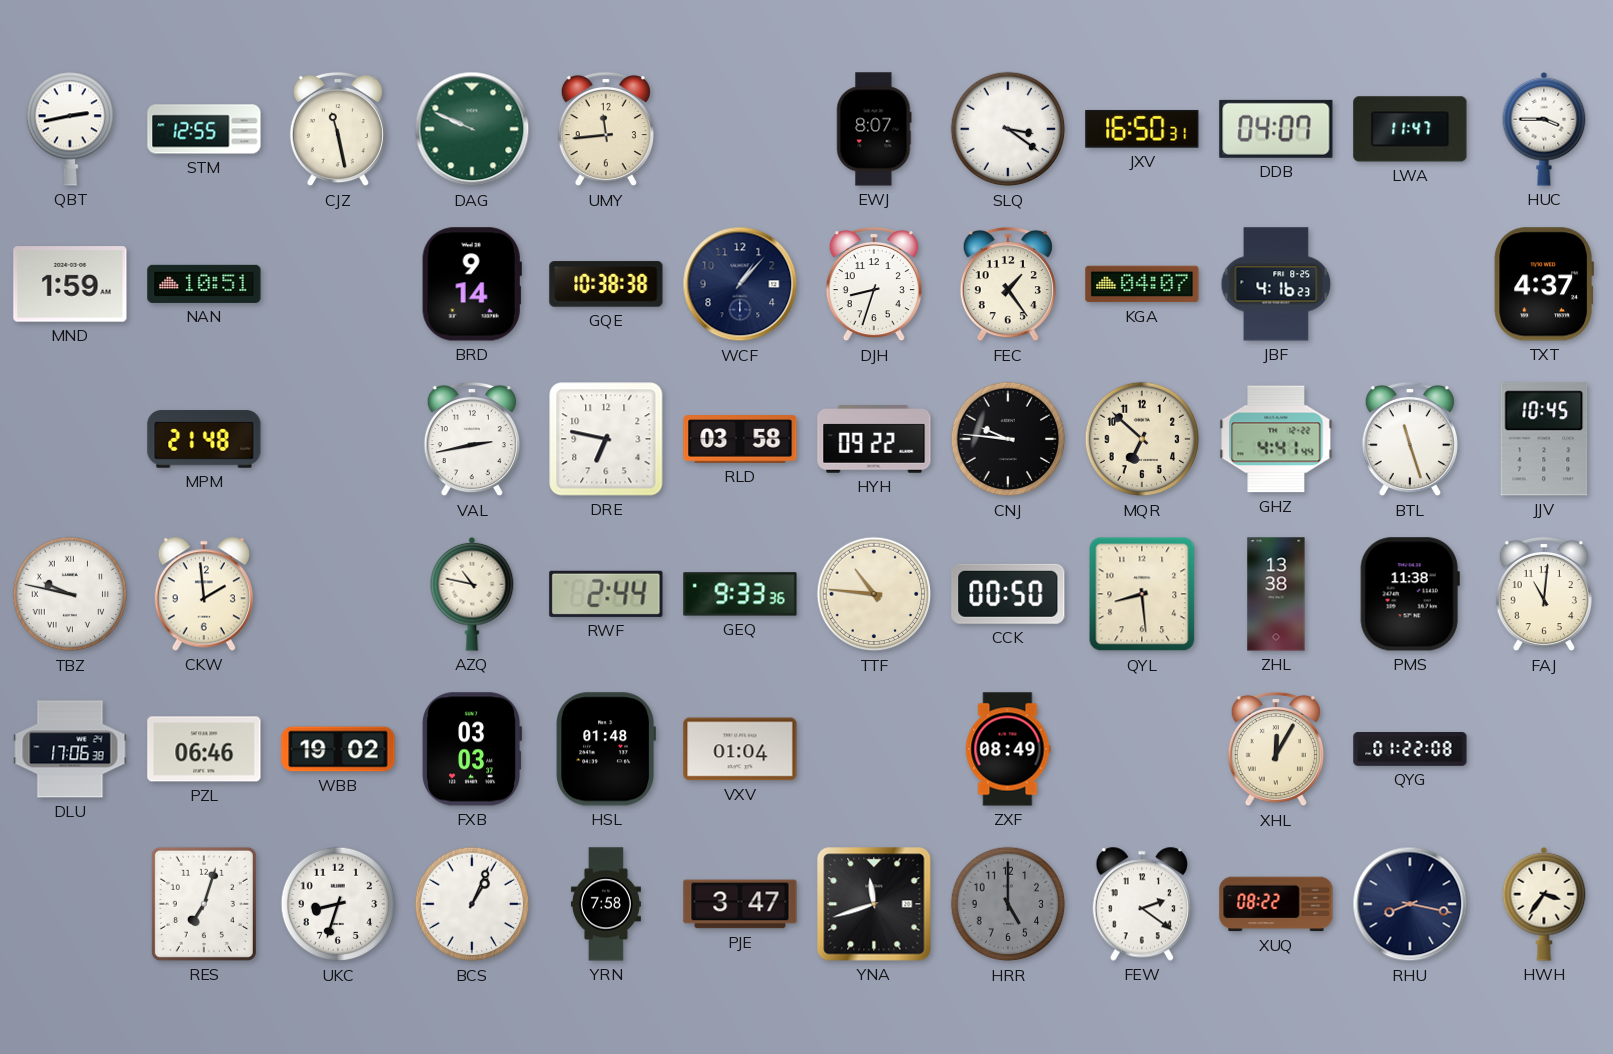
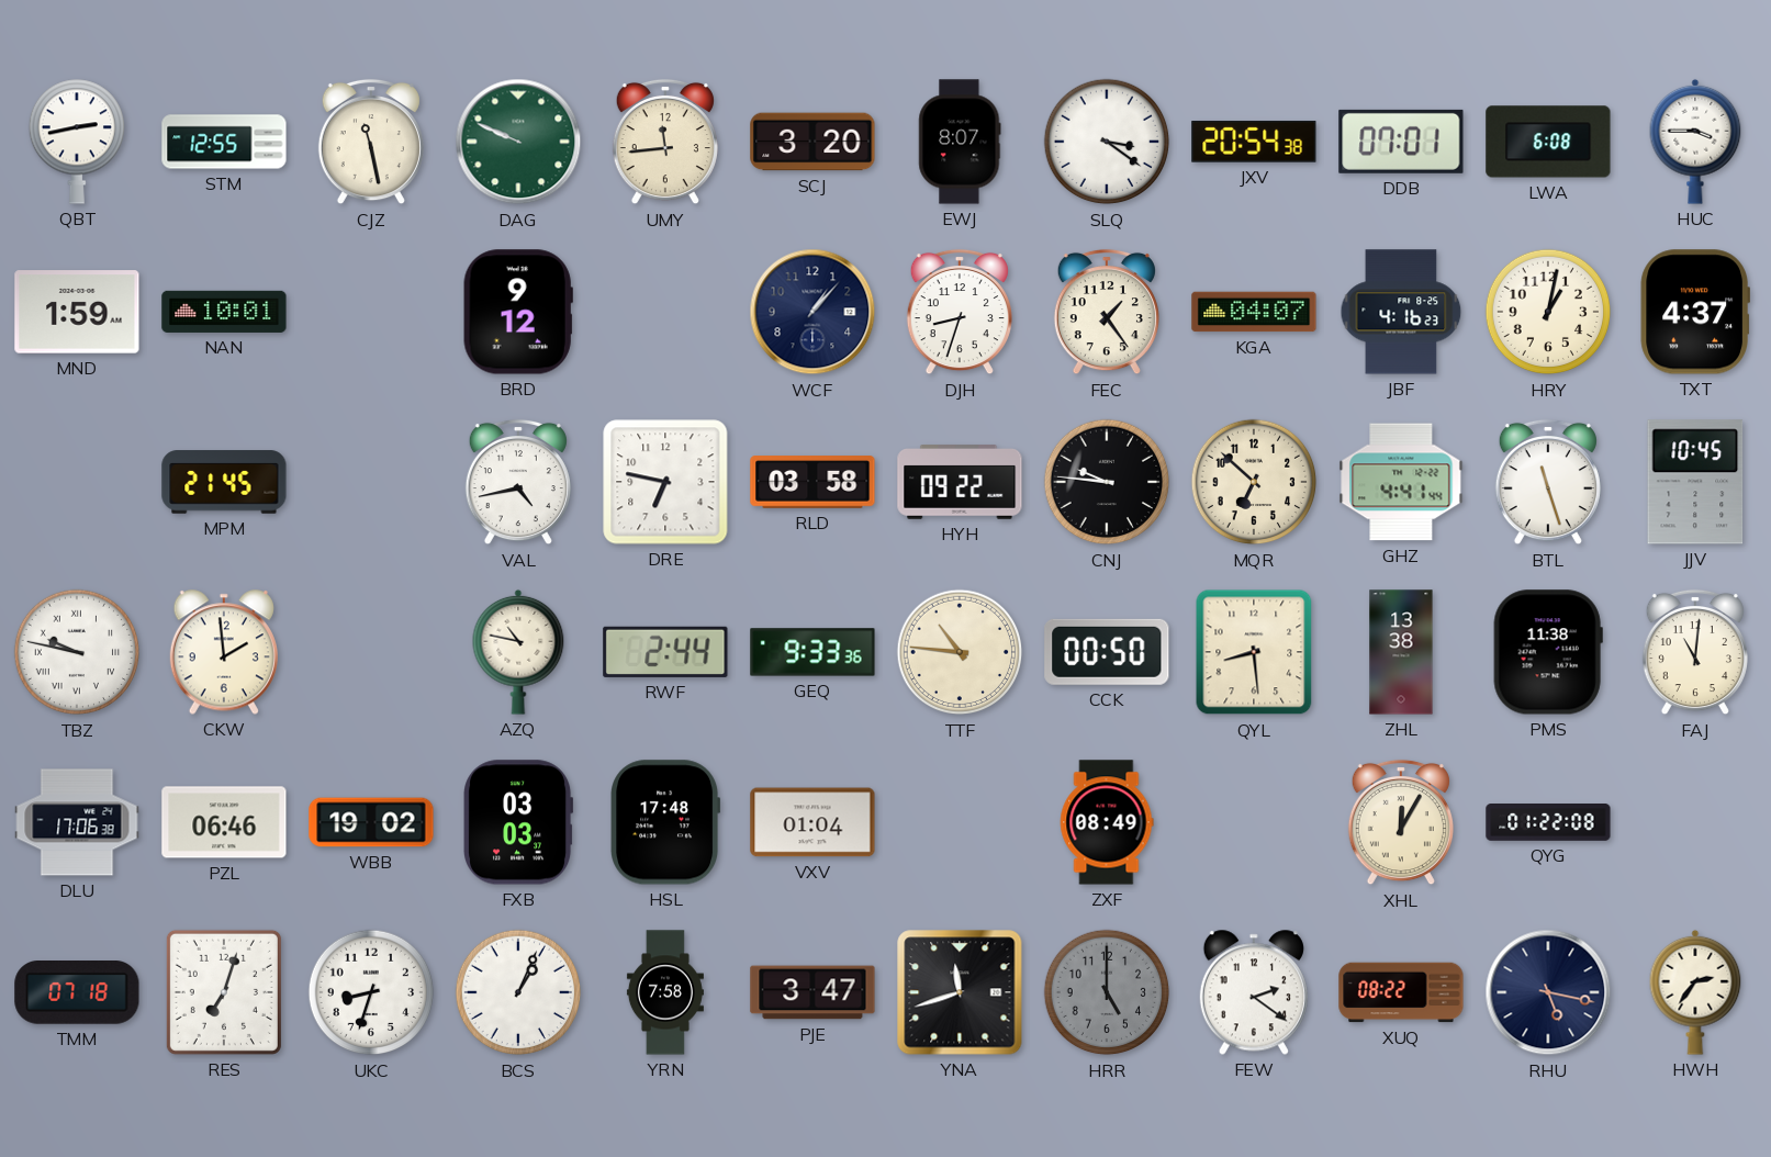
SCJ: none -> 3:20
JXV: 16:50 -> 20:54
DDB: 04:07 -> 07:01
LWA: 11:47 -> 6:08
NAN: 10:51 -> 10:01
BRD: 9:14 -> 9:12
GQE: 10:38 -> none
HRY: none -> 1:02
MPM: 21:48 -> 21:45
VAL: 2:43 -> 4:43
HSL: 01:48 -> 17:48
TMM: none -> 07:18
RHU: 8:17 -> 5:17
HWH: 3:36 -> 2:36
